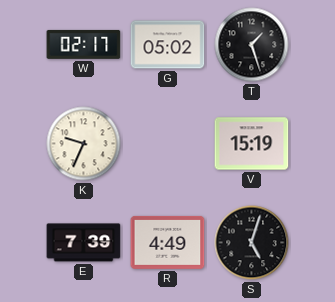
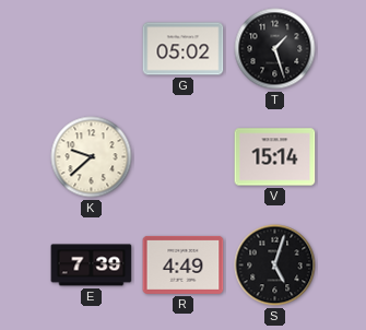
W: 02:17 -> none
K: 9:34 -> 9:38
V: 15:19 -> 15:14
